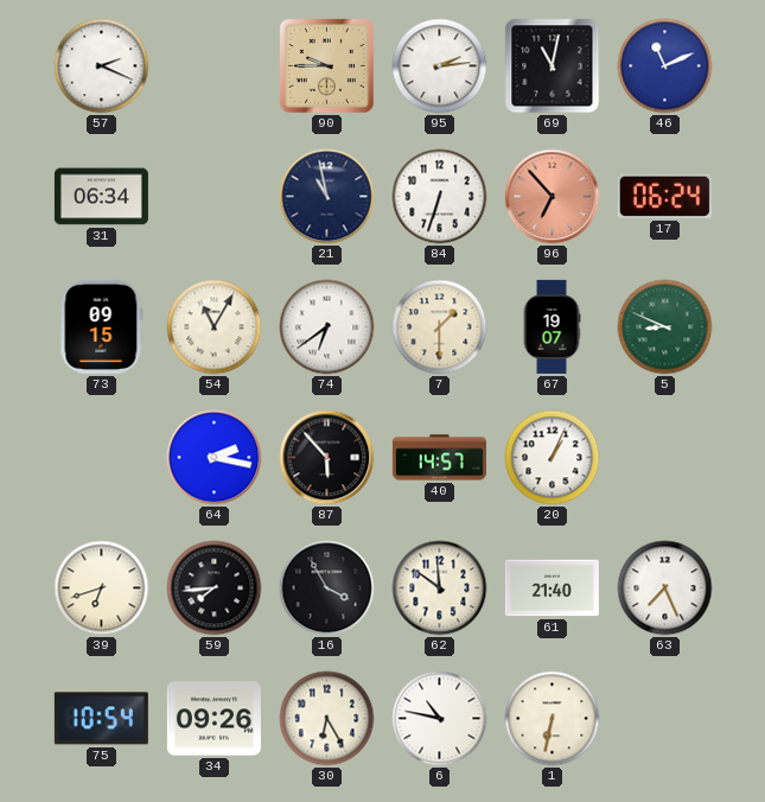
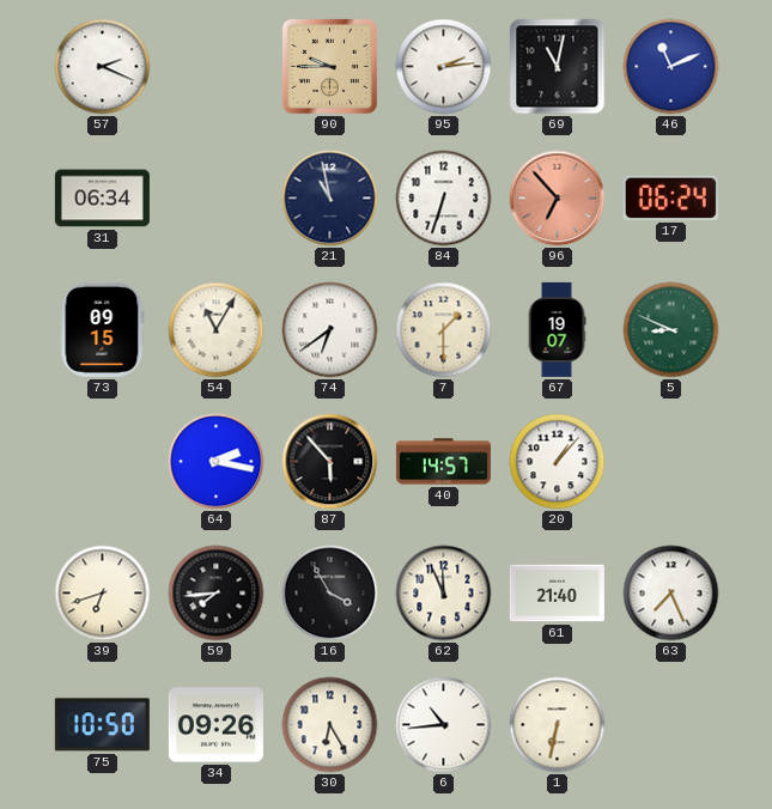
20: 1:04 -> 1:07
62: 11:51 -> 11:56
75: 10:54 -> 10:50
6: 10:47 -> 10:44
